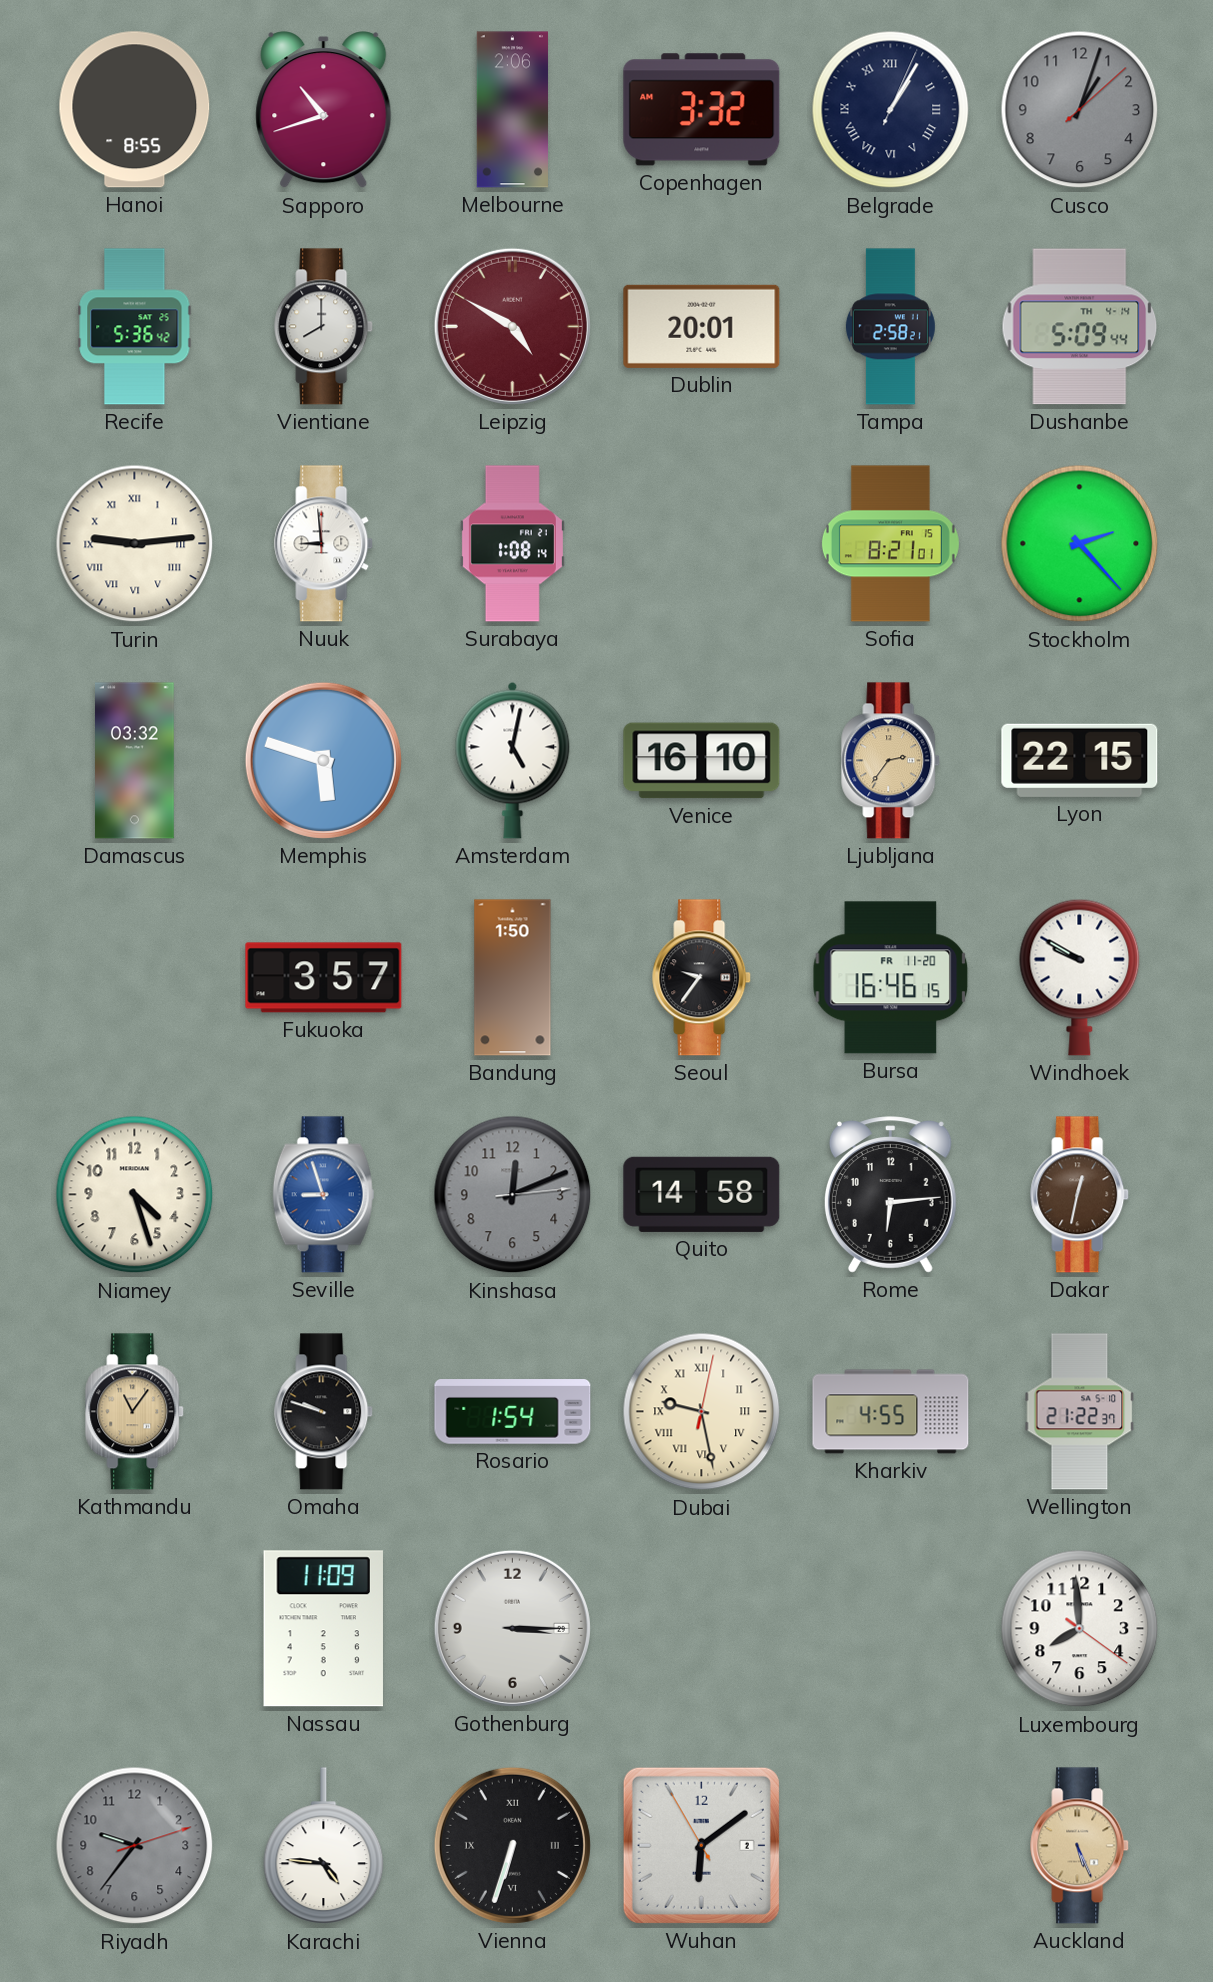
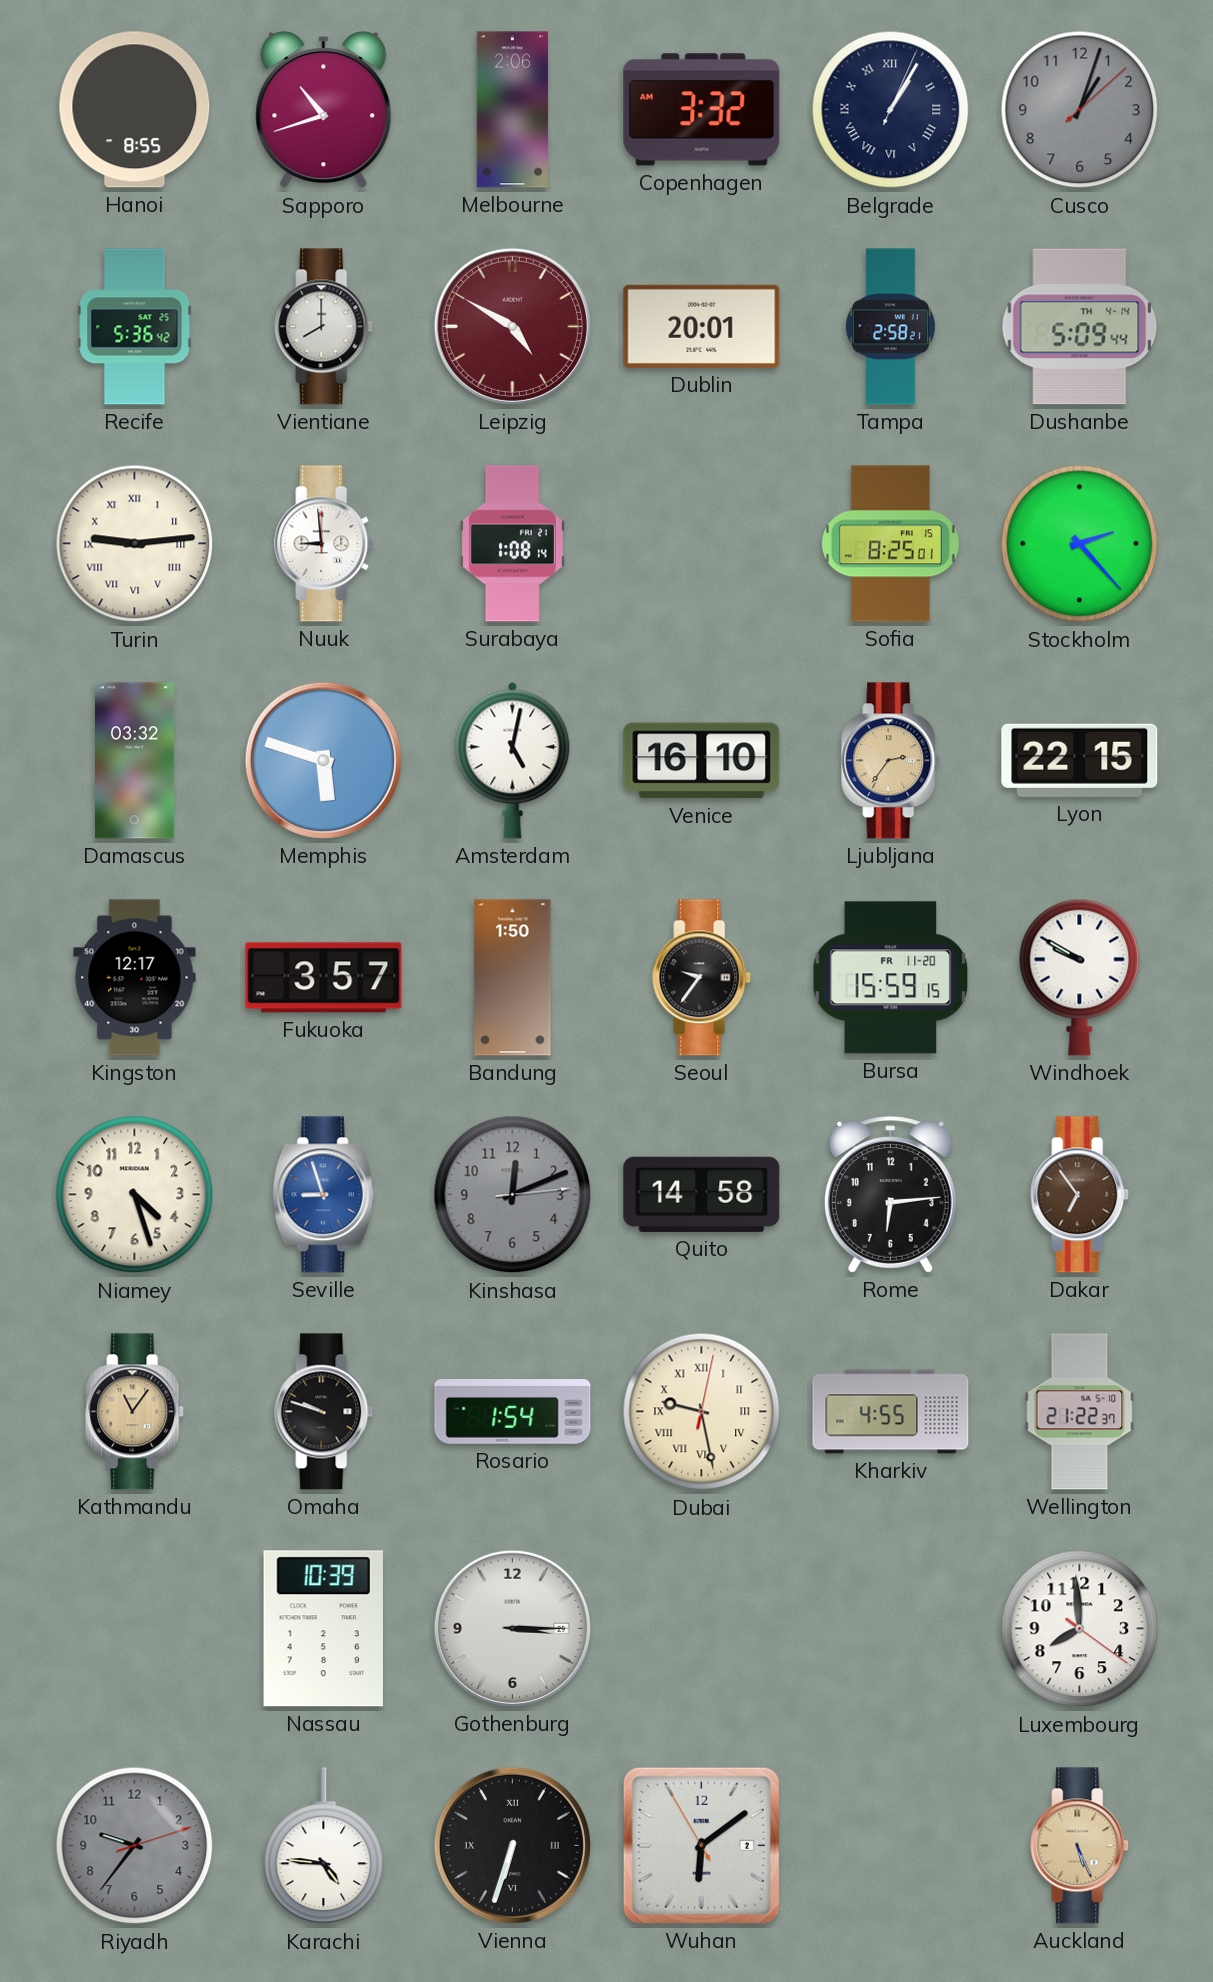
Sofia: 8:21 -> 8:25
Kingston: none -> 12:17
Bursa: 16:46 -> 15:59
Dakar: 12:32 -> 6:54
Nassau: 11:09 -> 10:39
